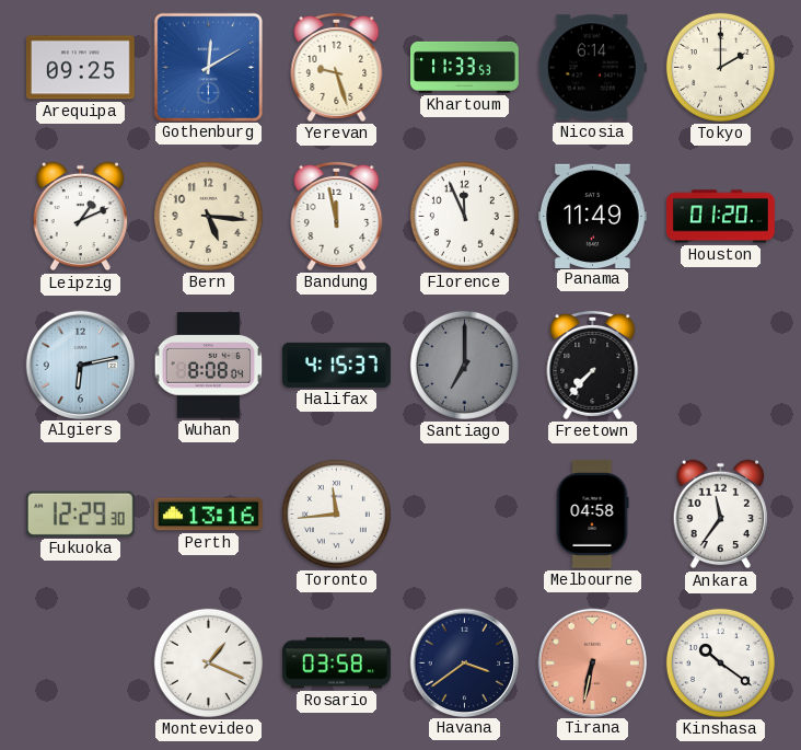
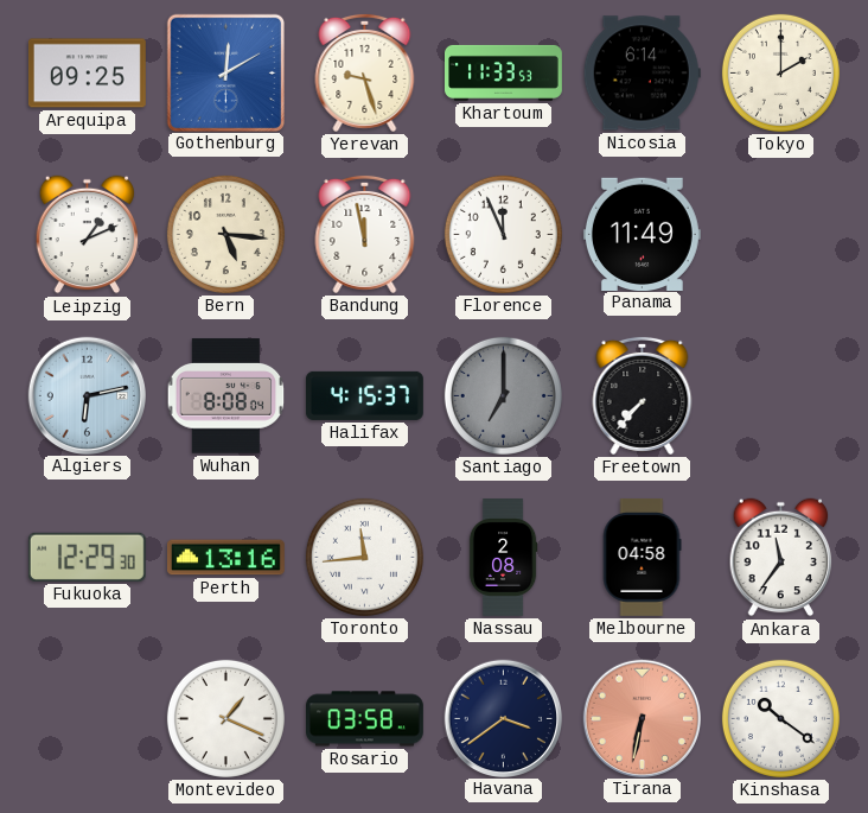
Houston: 01:20 -> none
Nassau: none -> 2:08
